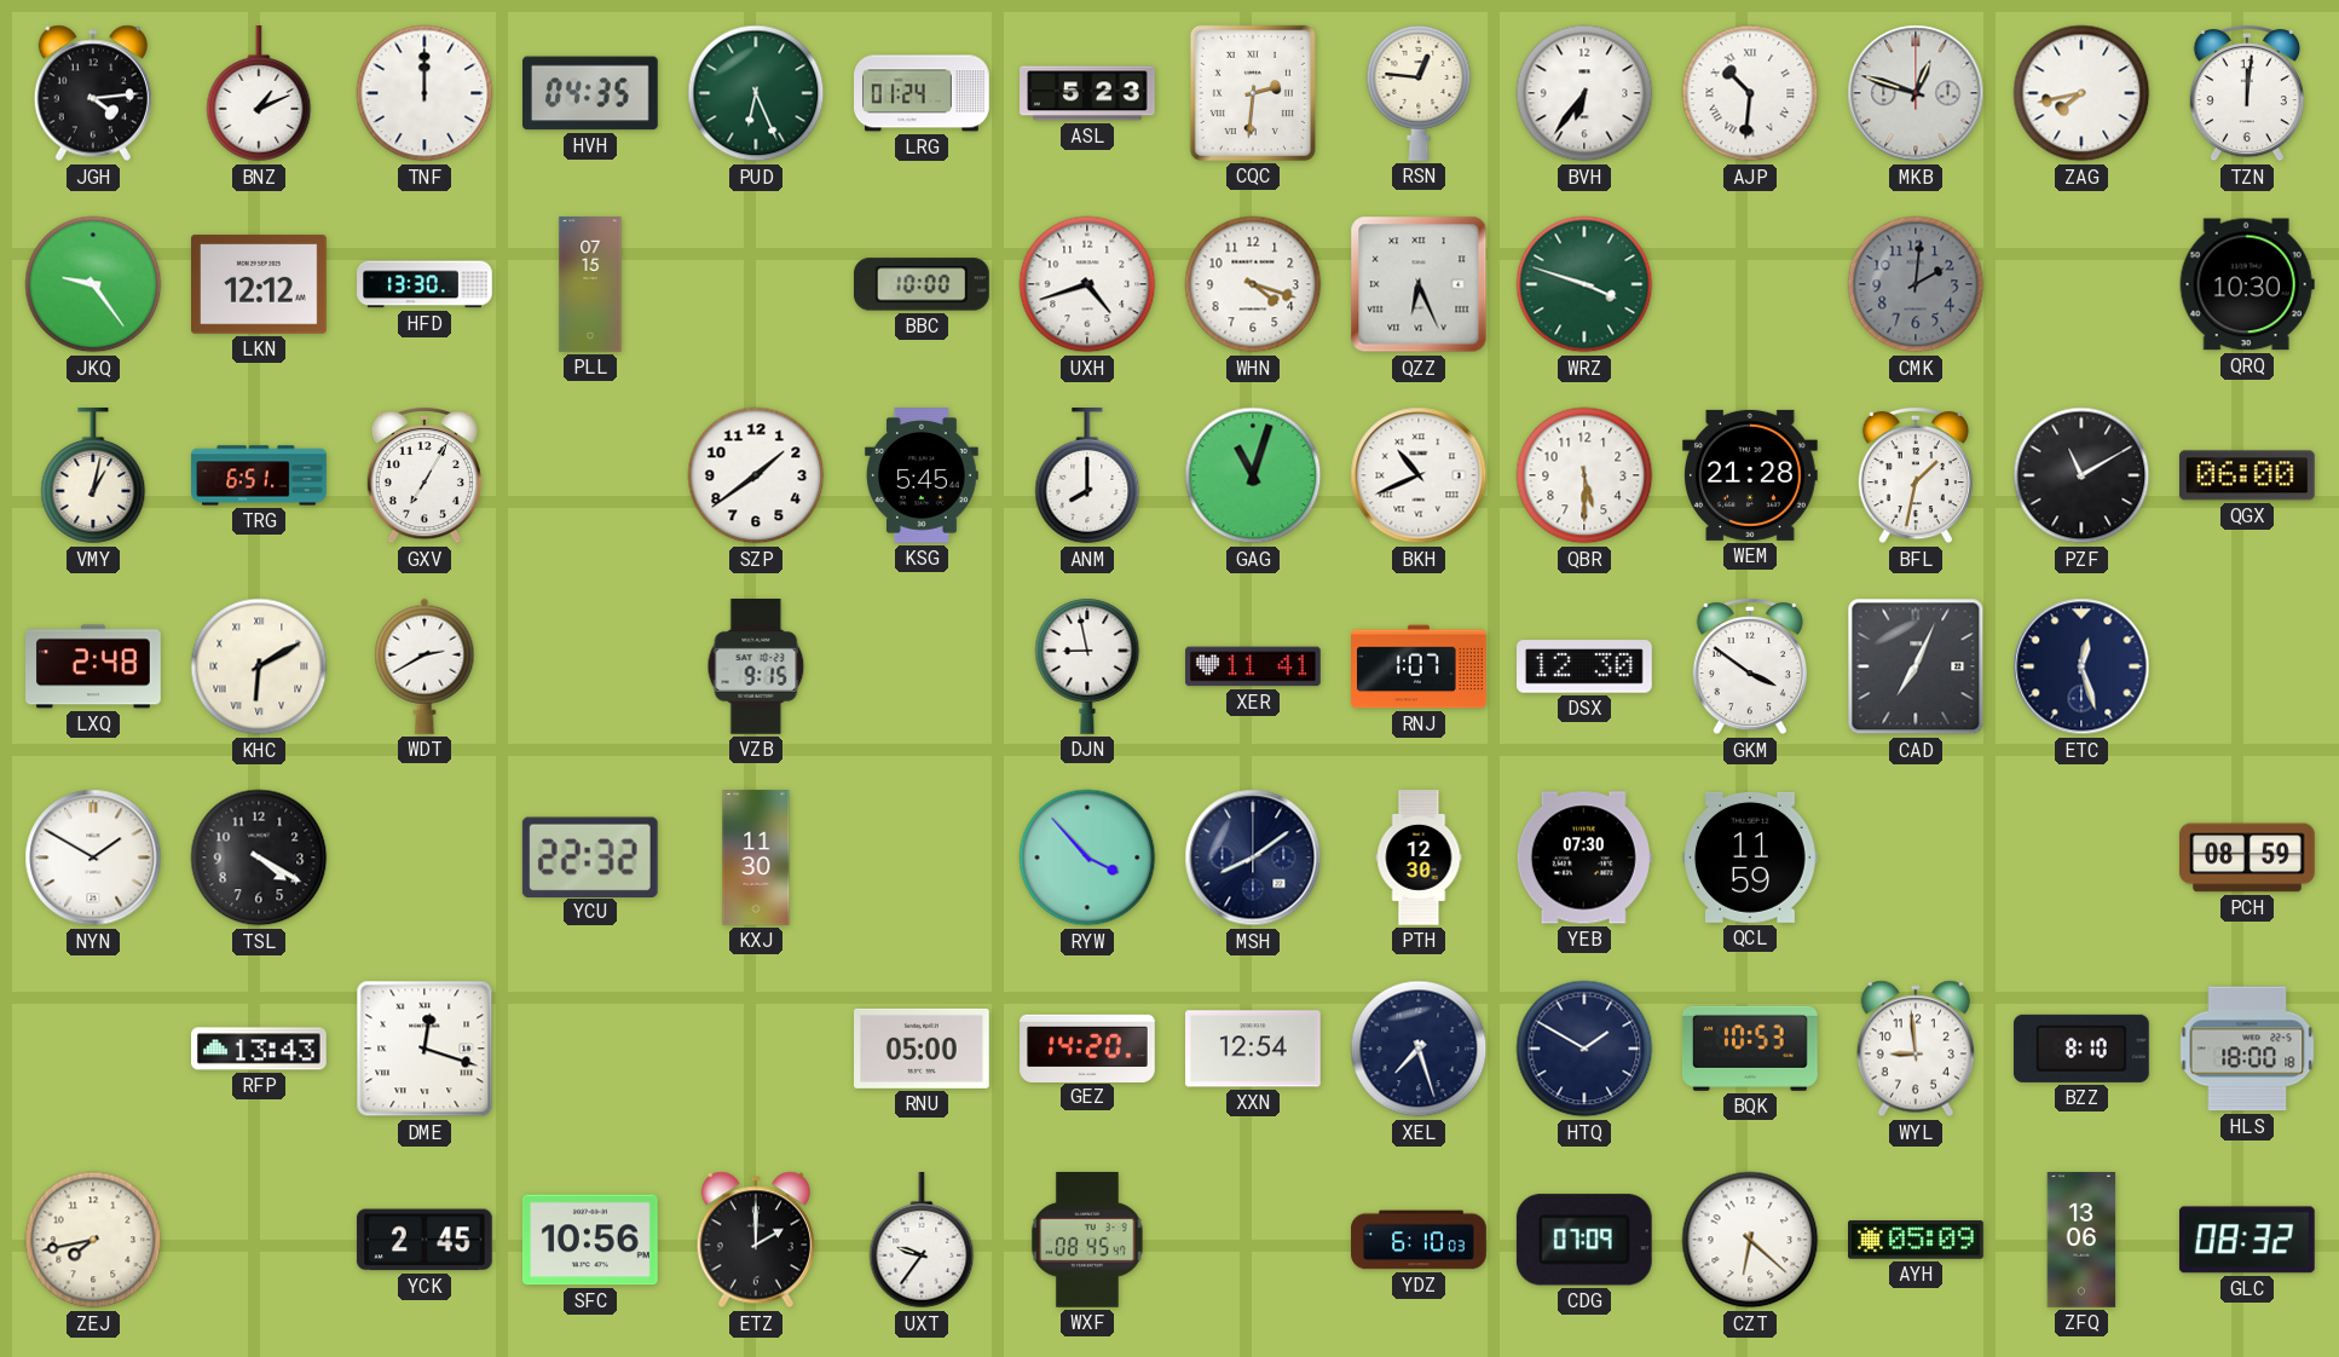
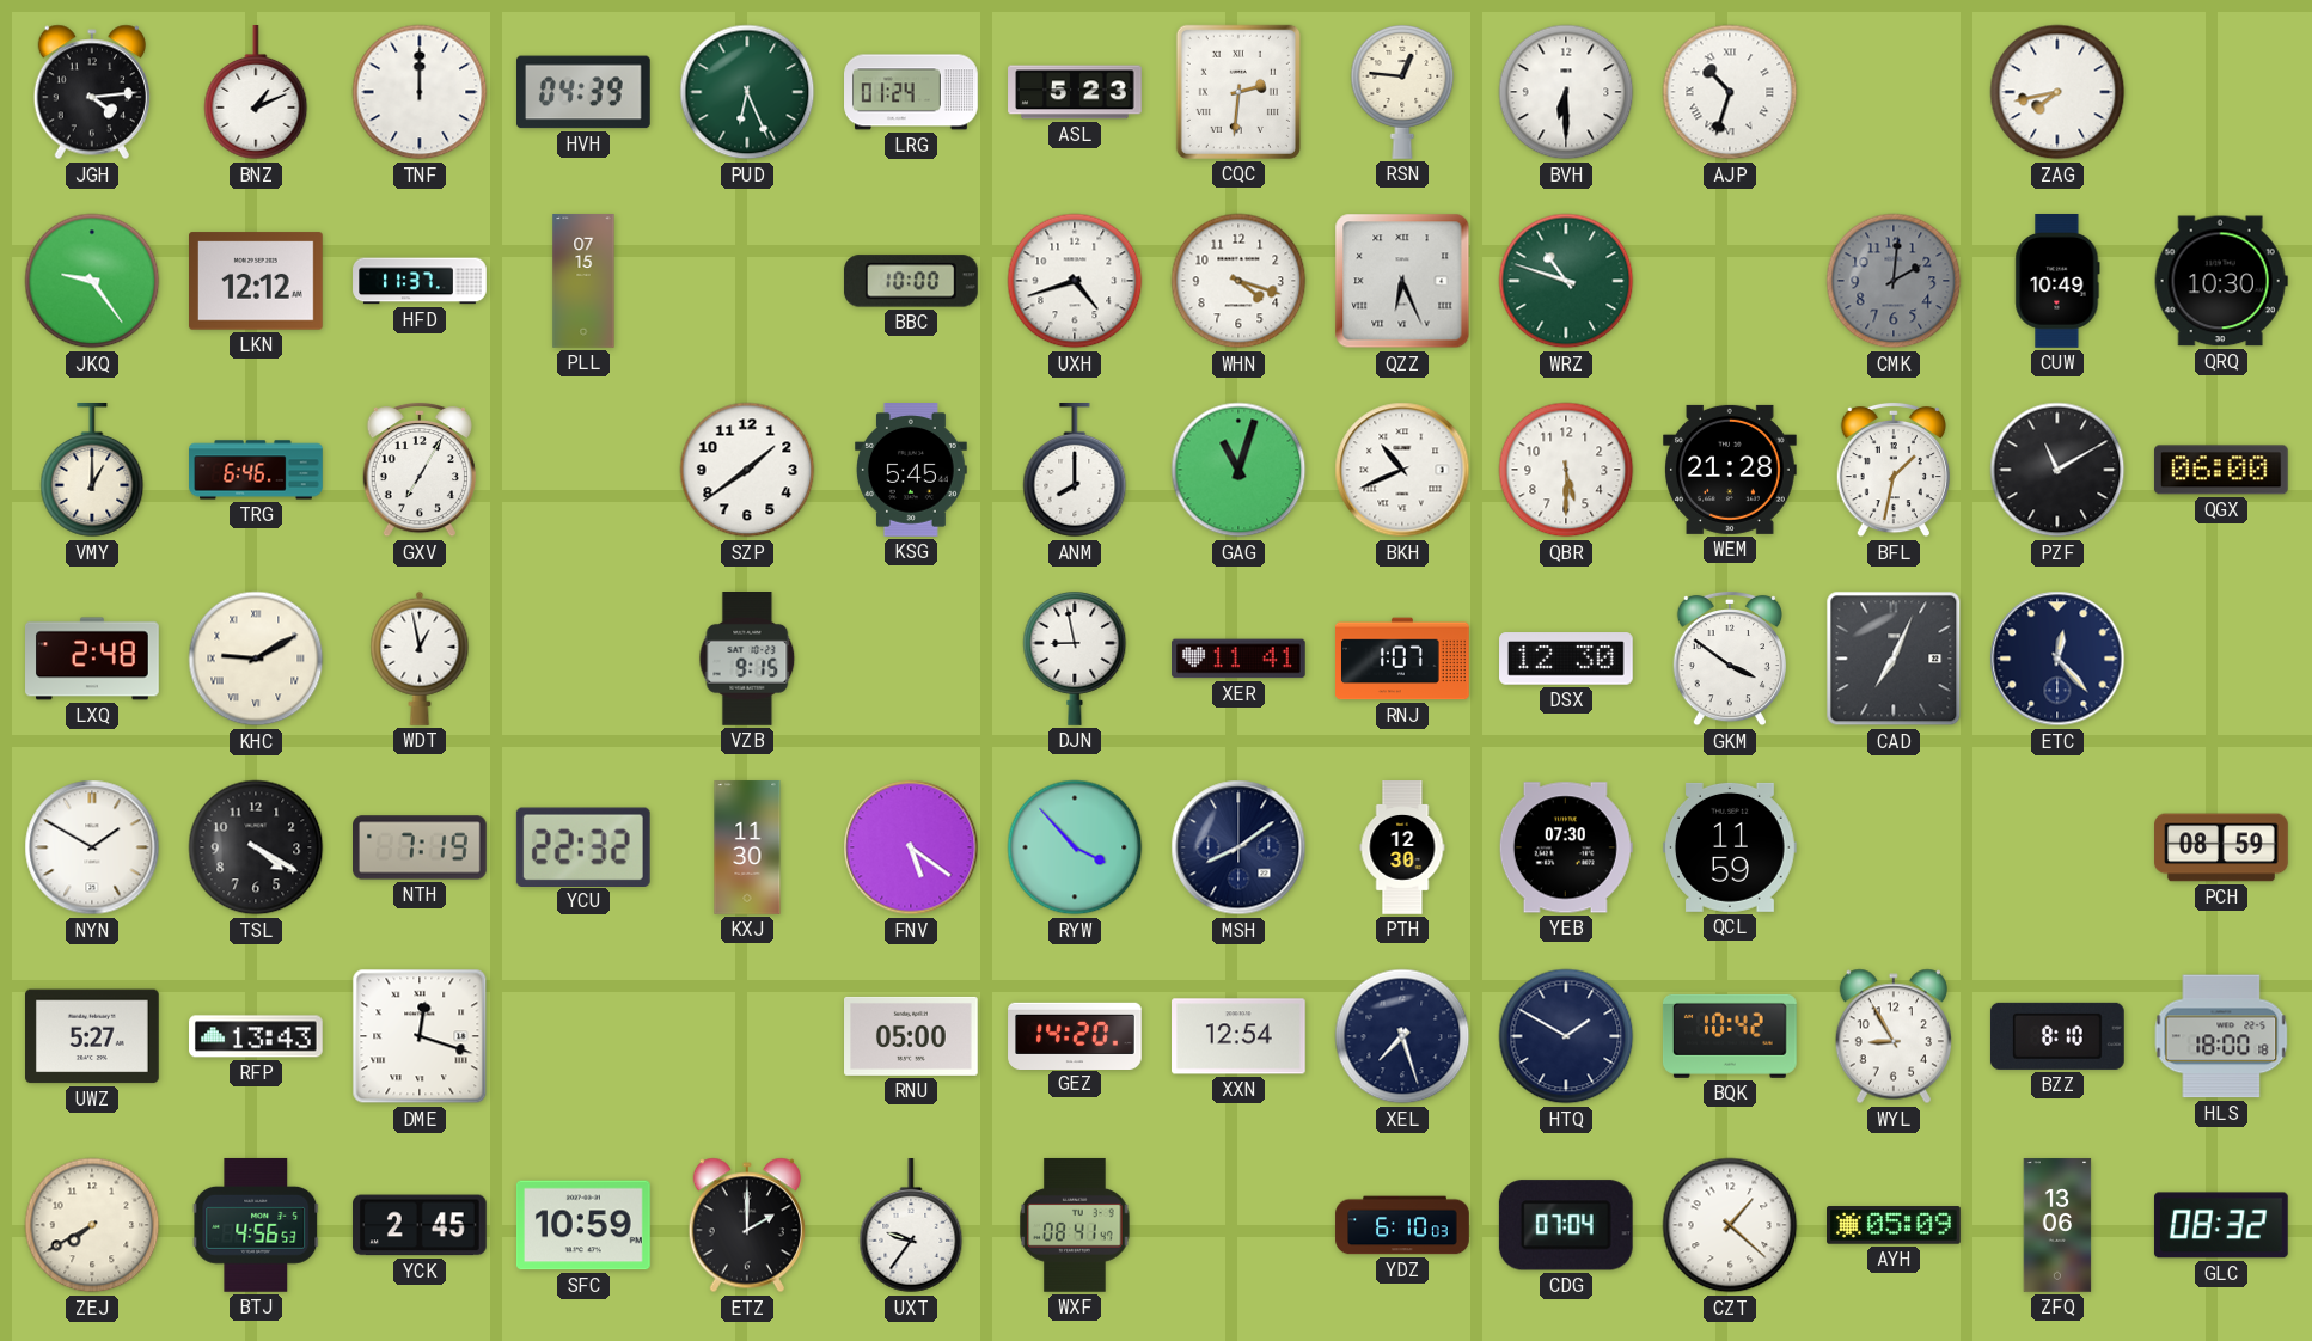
HVH: 04:35 -> 04:39
BVH: 6:36 -> 6:30
AJP: 10:31 -> 10:33
MKB: 12:48 -> none
TZN: 12:01 -> none
HFD: 13:30 -> 11:37
WRZ: 3:48 -> 10:48
CUW: none -> 10:49
VMY: 1:02 -> 1:00
TRG: 6:51 -> 6:46
KHC: 6:10 -> 9:10
WDT: 2:40 -> 12:58
ETC: 12:27 -> 12:23
NTH: none -> 7:19
FNV: none -> 5:21
UWZ: none -> 5:27
BQK: 10:53 -> 10:42
WYL: 8:59 -> 8:55
ZEJ: 7:43 -> 7:40
BTJ: none -> 4:56
SFC: 10:56 -> 10:59
WXF: 08:45 -> 08:41
CDG: 07:09 -> 07:04
CZT: 6:22 -> 1:22
